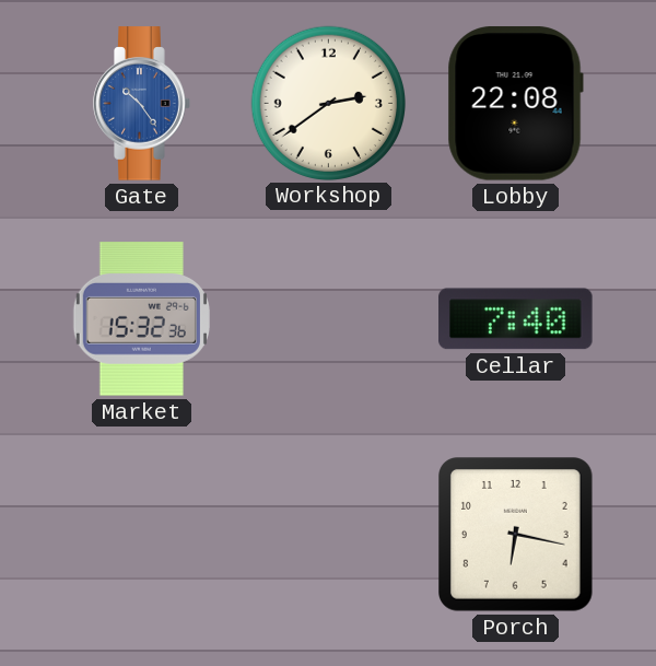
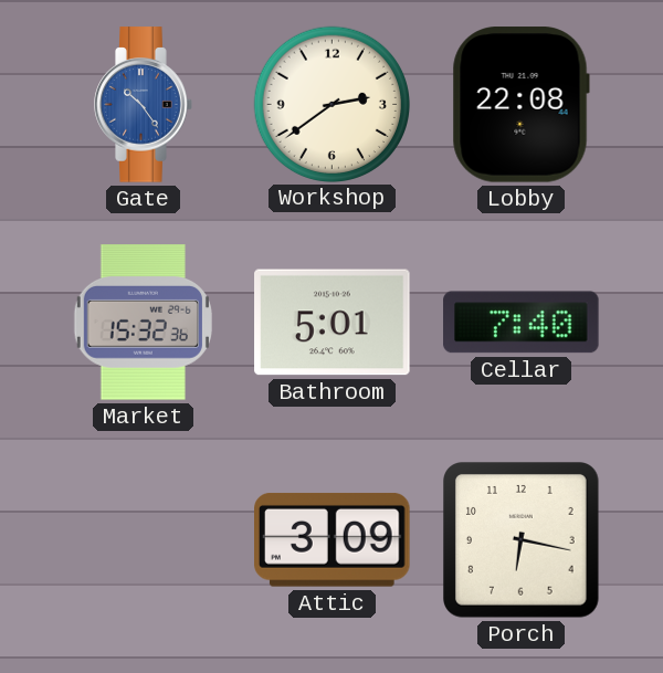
Bathroom: none -> 5:01
Attic: none -> 3:09
